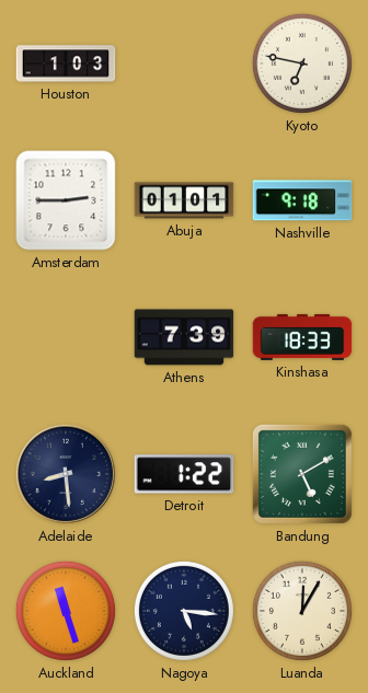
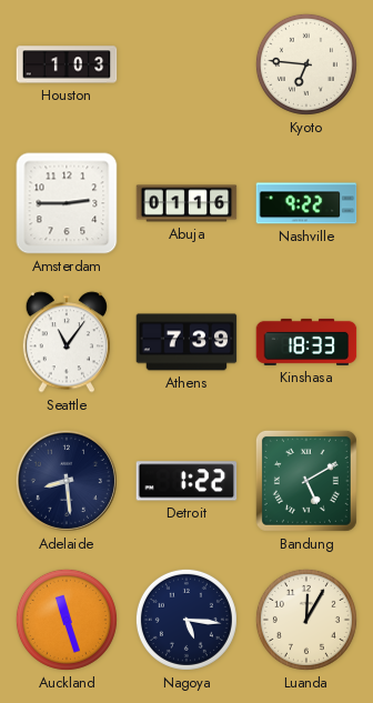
Kyoto: 6:47 -> 6:46
Abuja: 01:01 -> 01:16
Nashville: 9:18 -> 9:22
Seattle: none -> 11:06
